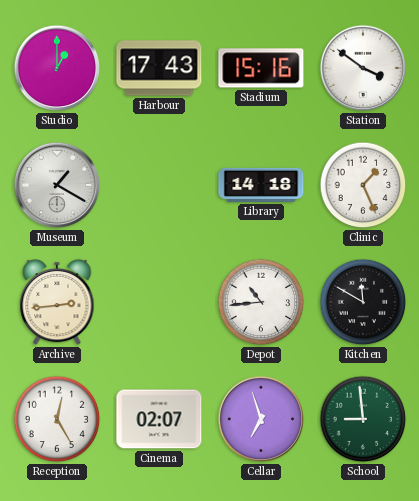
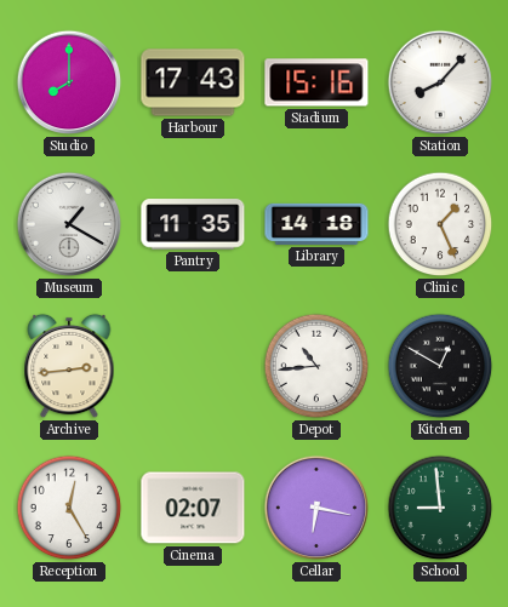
Studio: 1:00 -> 8:00
Station: 3:51 -> 8:07
Pantry: none -> 11:35
Kitchen: 11:50 -> 12:50
Cellar: 6:57 -> 6:17
